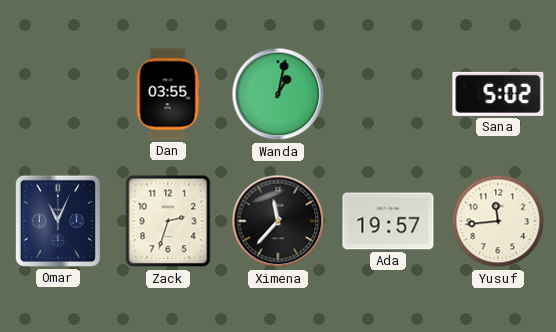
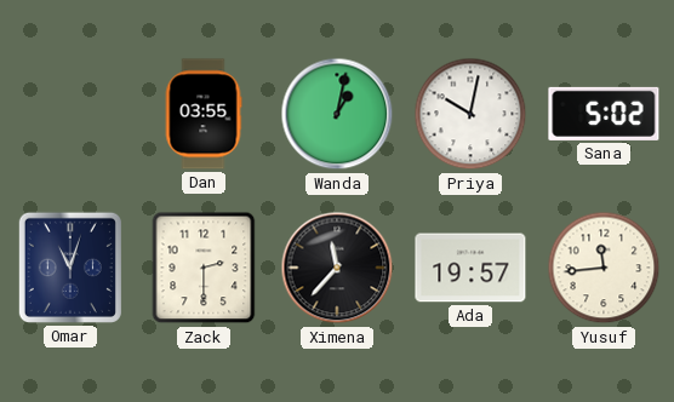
Priya: none -> 10:02
Omar: 11:04 -> 11:03
Zack: 2:33 -> 2:30
